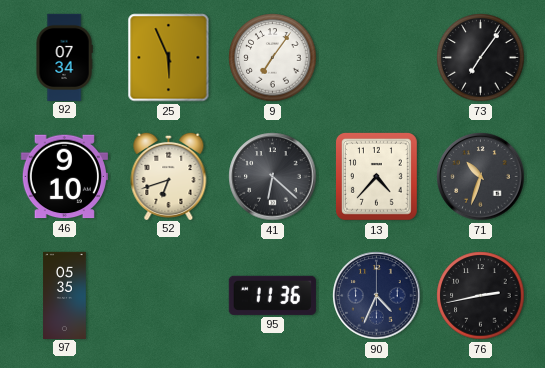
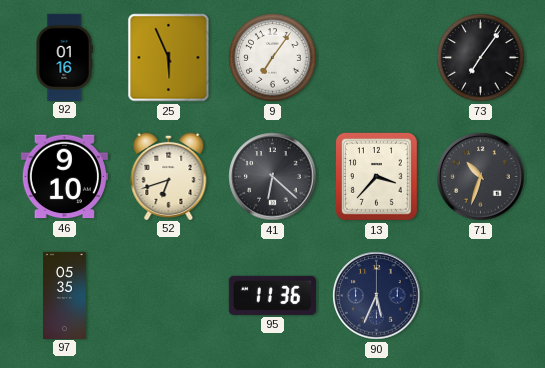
92: 07:34 -> 01:16
13: 4:37 -> 3:37
90: 4:34 -> 5:34
76: 2:43 -> none
